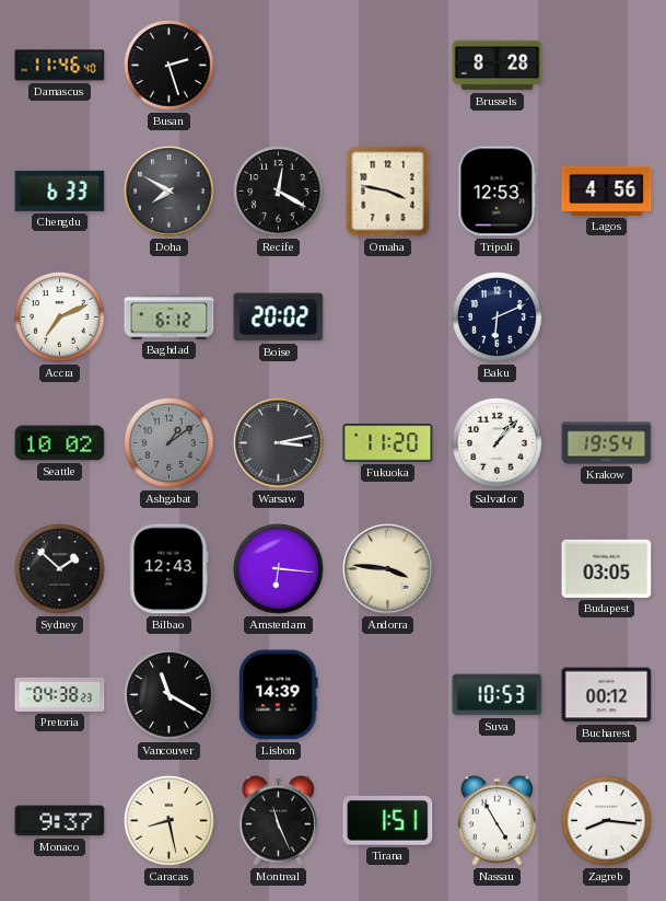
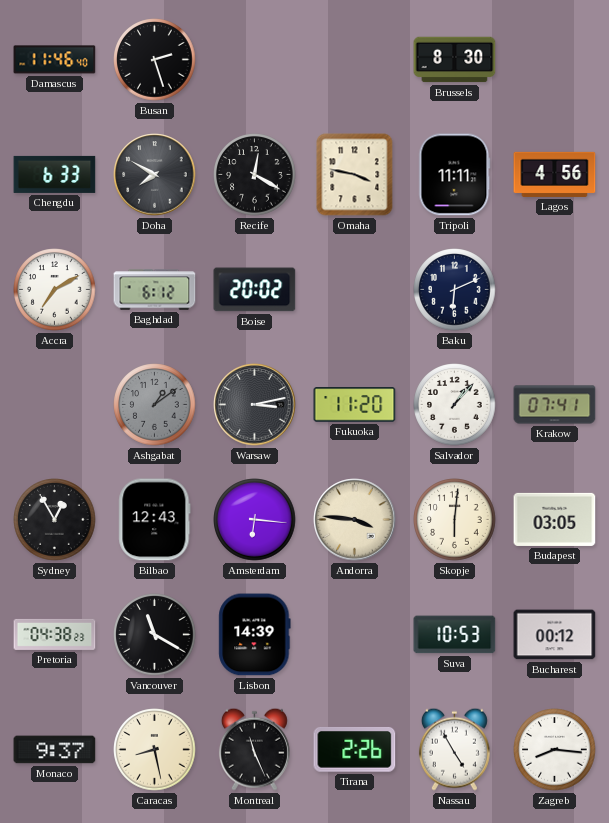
Brussels: 8:28 -> 8:30
Tripoli: 12:53 -> 11:11
Accra: 7:11 -> 7:10
Seattle: 10:02 -> none
Krakow: 19:54 -> 07:41
Sydney: 1:52 -> 12:55
Skopje: none -> 6:01
Tirana: 1:51 -> 2:26
